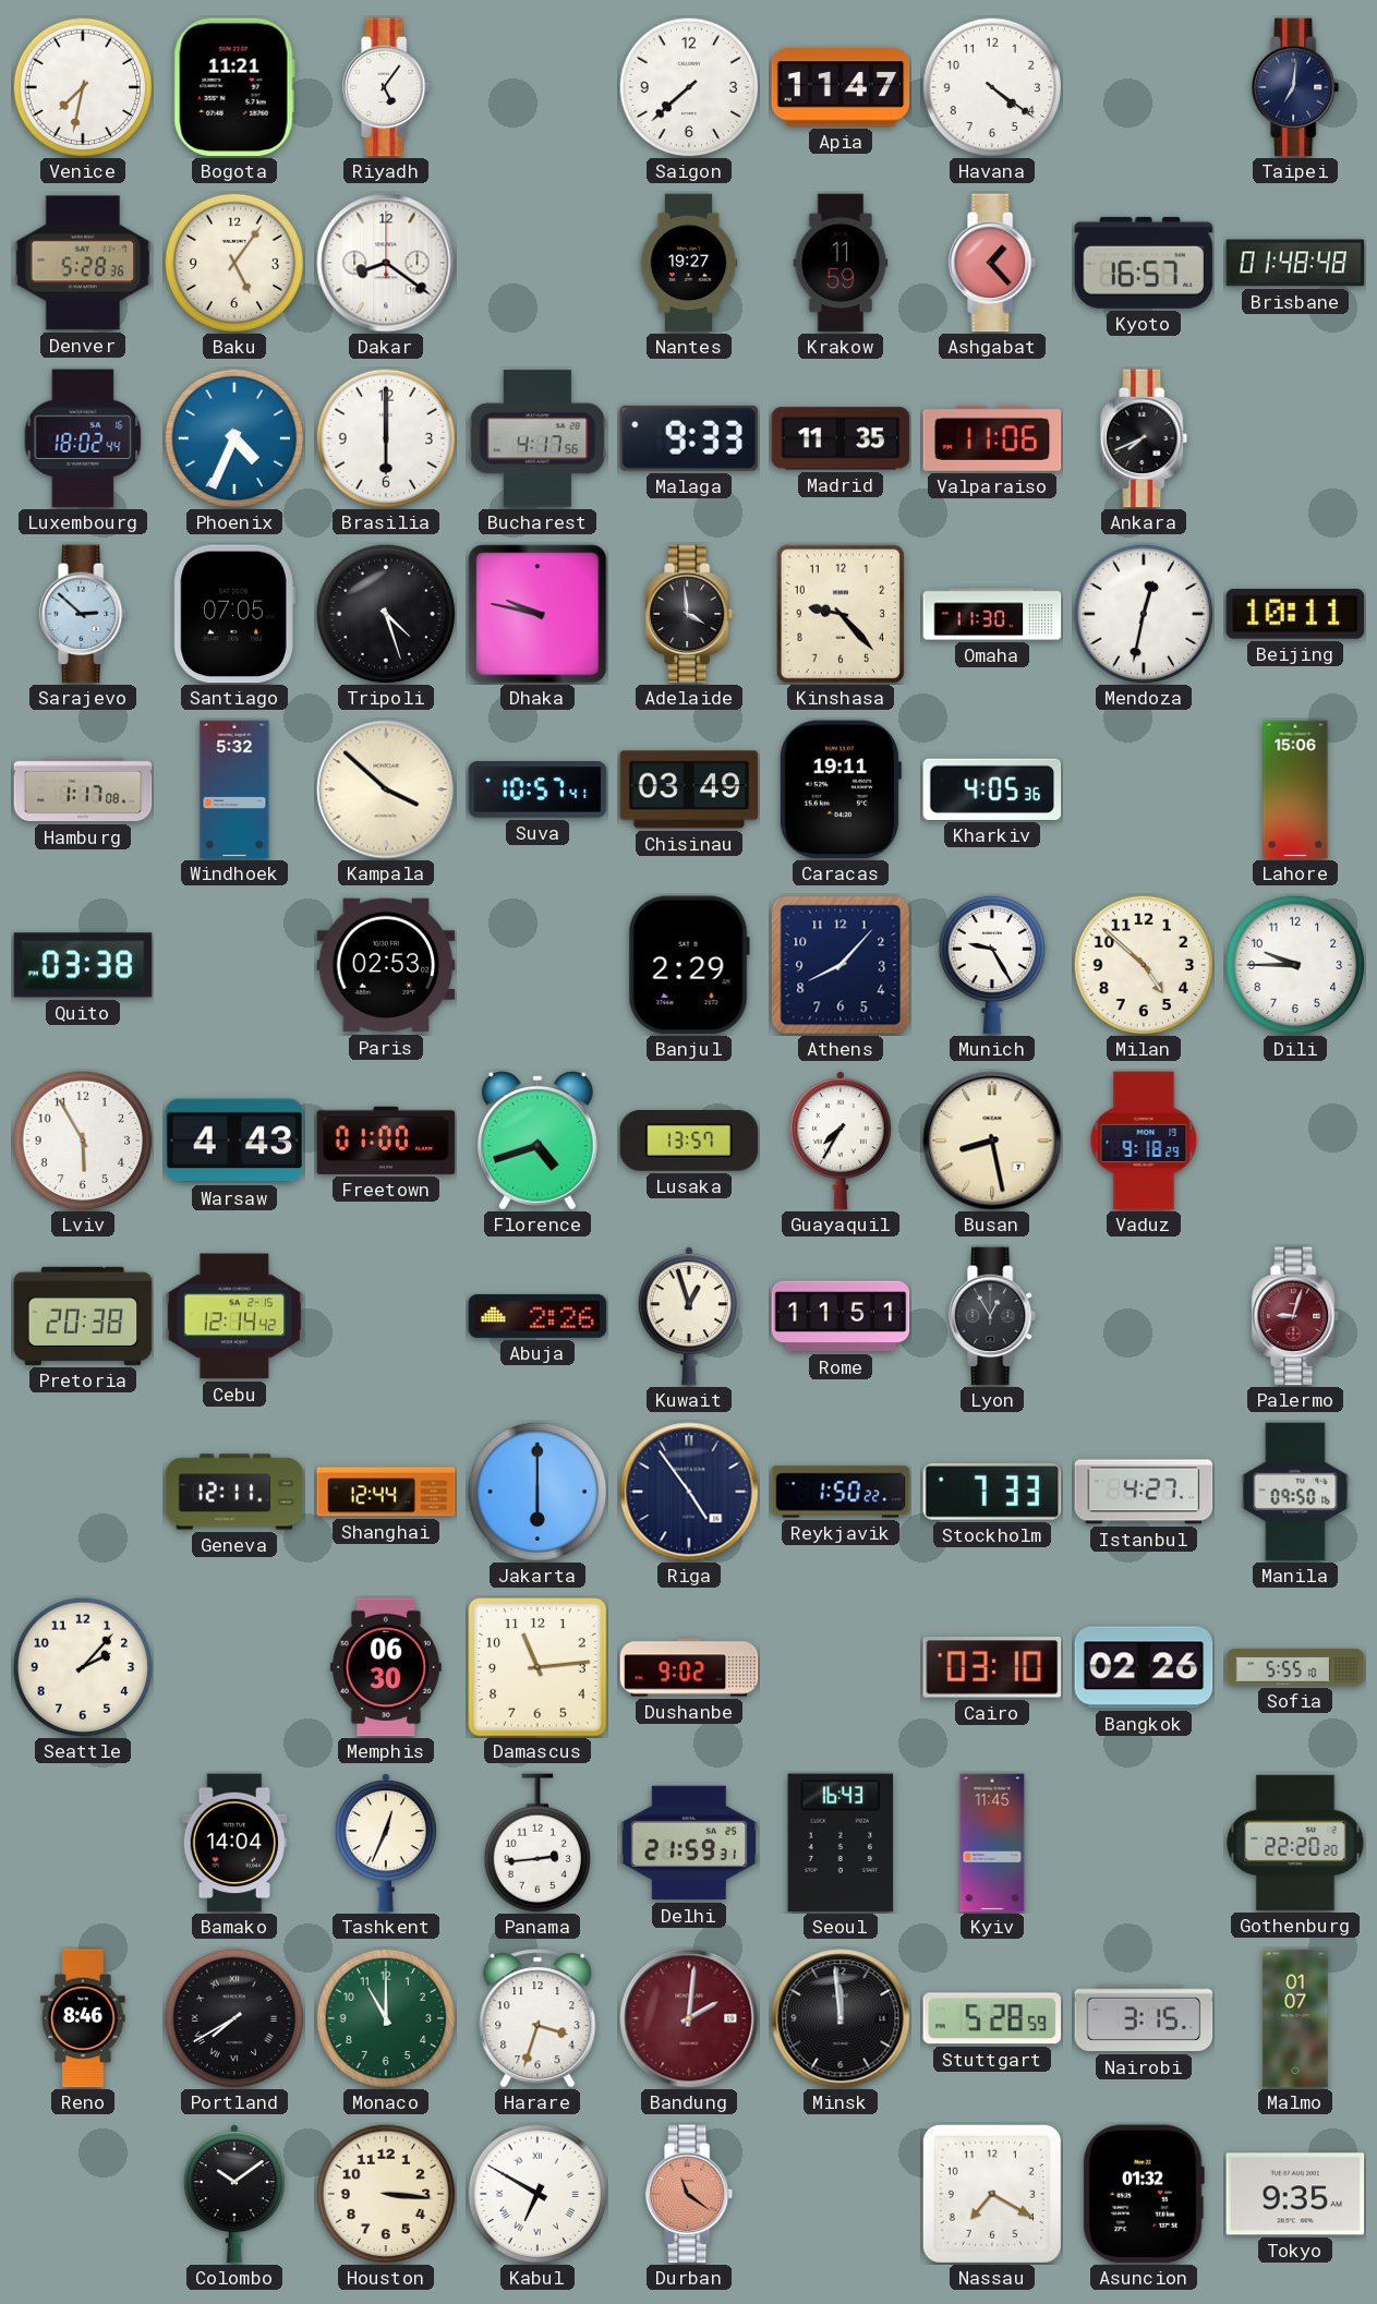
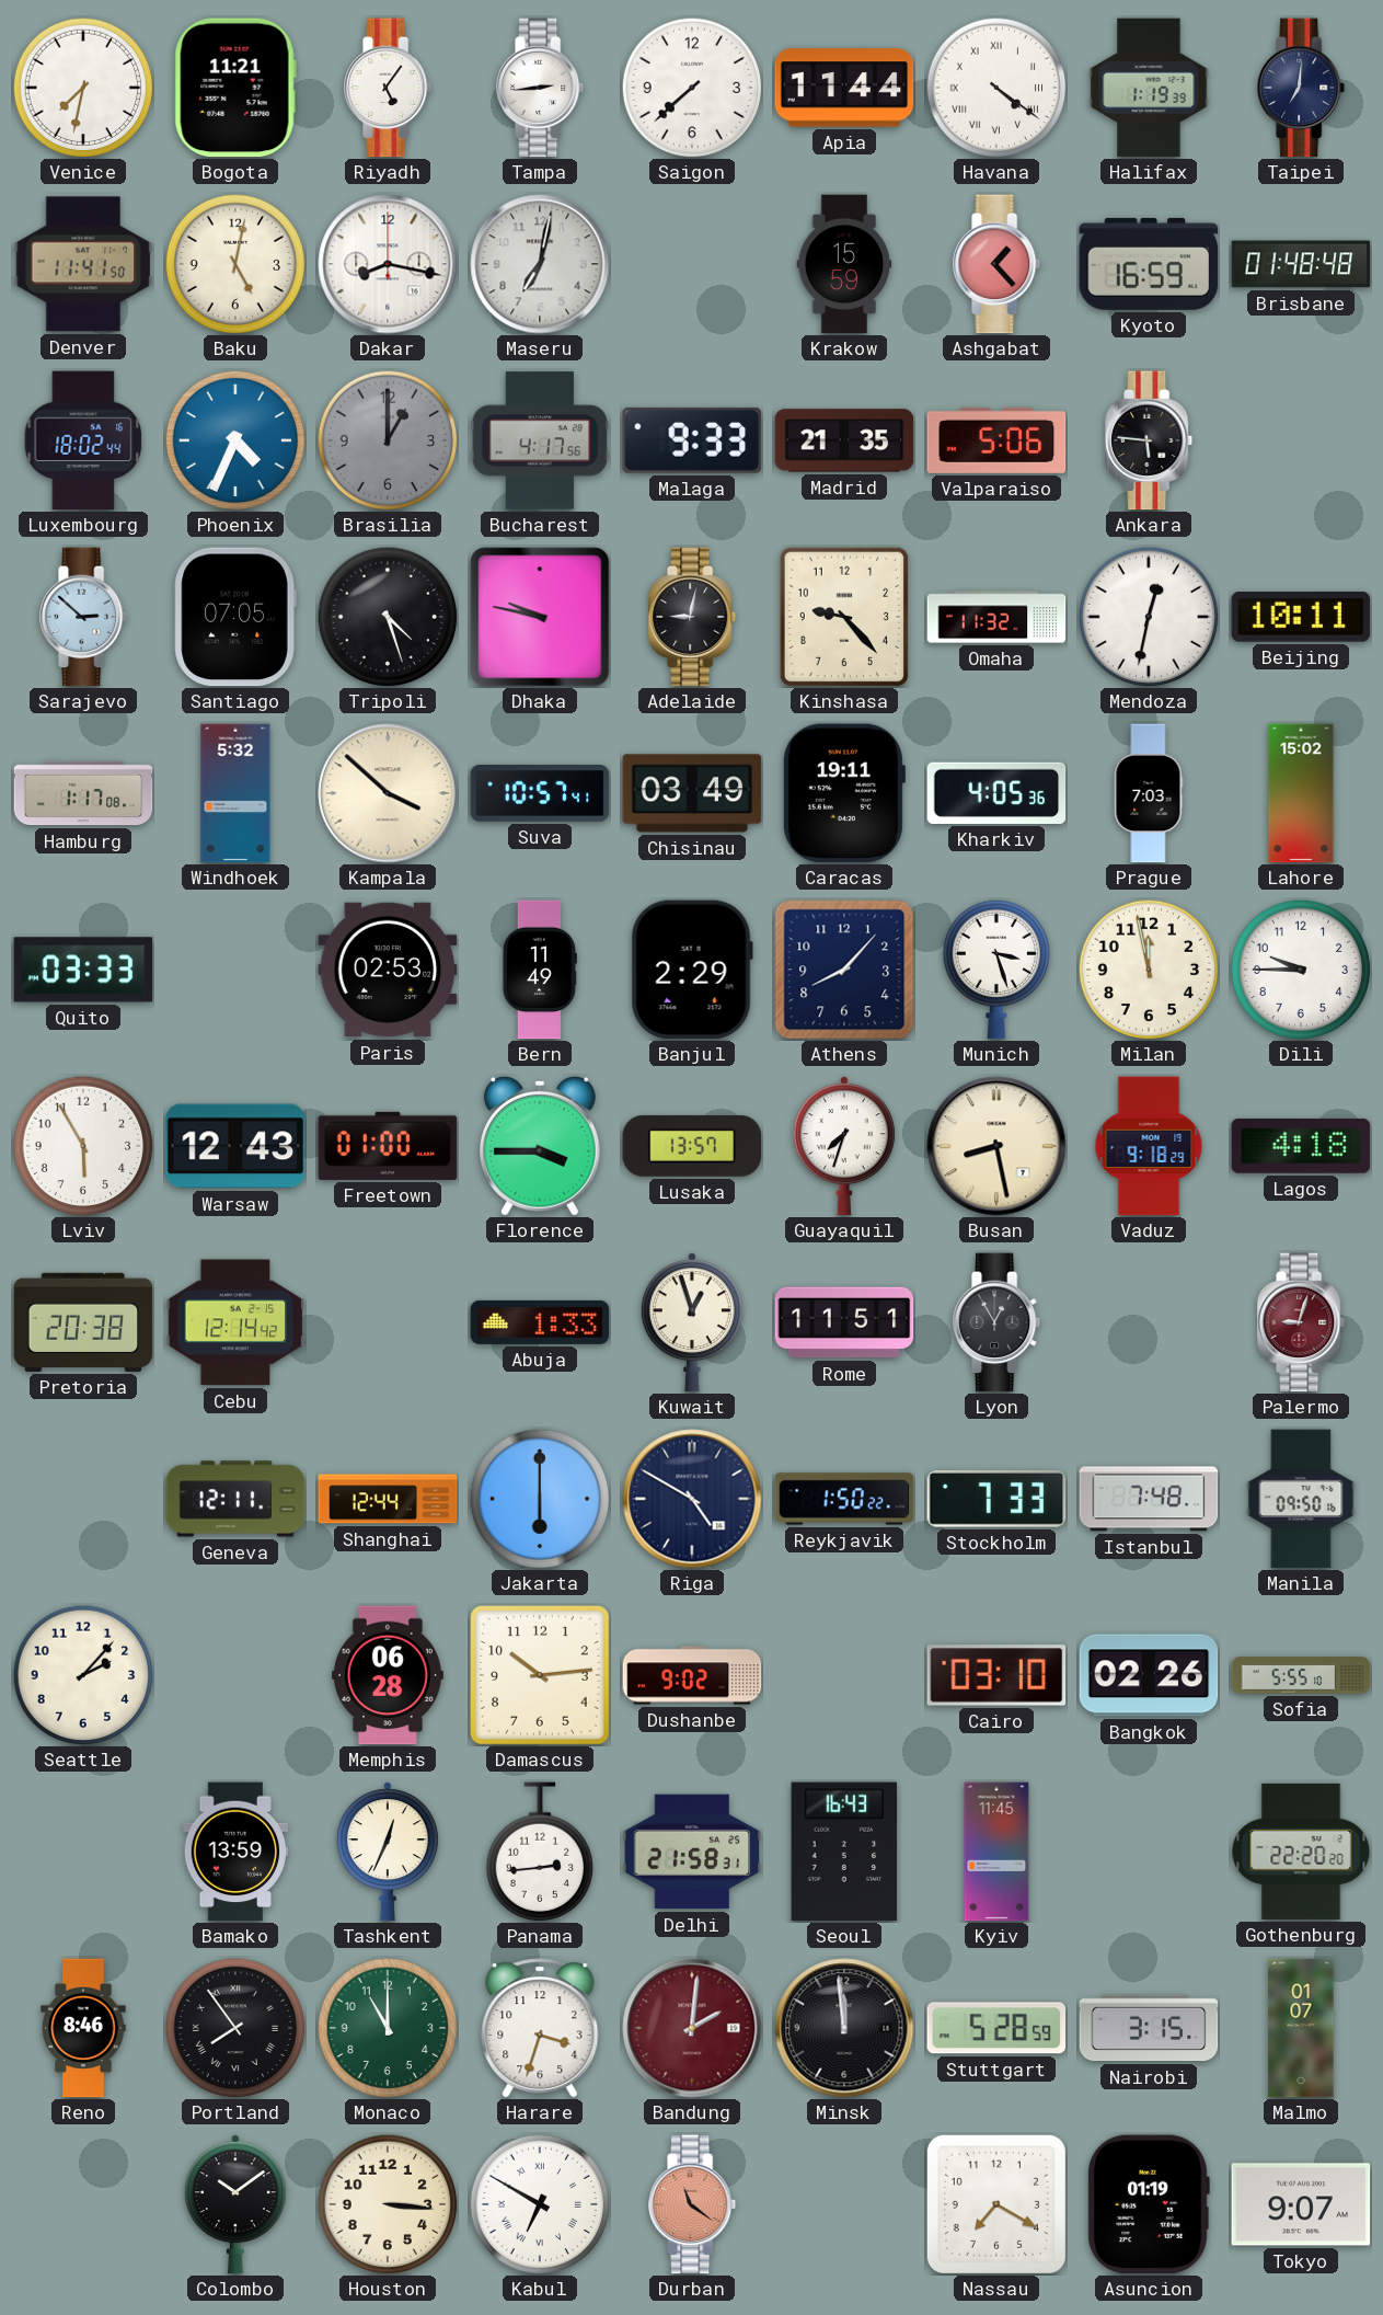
Tampa: none -> 2:44
Apia: 11:47 -> 11:44
Havana numerals: Arabic -> Roman
Halifax: none -> 1:19
Denver: 5:28 -> 11:41
Baku: 5:06 -> 5:02
Dakar: 8:21 -> 8:17
Maseru: none -> 7:02
Nantes: 19:27 -> none
Krakow: 11:59 -> 15:59
Kyoto: 16:57 -> 16:59
Brasilia: 6:00 -> 1:00
Brasilia dial: white -> grey
Madrid: 11:35 -> 21:35
Valparaiso: 11:06 -> 5:06
Ankara: 7:41 -> 5:46
Adelaide: 3:59 -> 9:02
Omaha: 11:30 -> 11:32
Prague: none -> 7:03
Lahore: 15:06 -> 15:02
Quito: 03:38 -> 03:33
Bern: none -> 11:49
Munich: 9:25 -> 3:27
Milan: 4:52 -> 11:58
Warsaw: 4:43 -> 12:43
Florence: 4:42 -> 3:45
Guayaquil: 7:35 -> 7:33
Lagos: none -> 4:18
Abuja: 2:26 -> 1:33
Riga: 4:54 -> 4:50
Istanbul: 4:27 -> 7:48
Memphis: 06:30 -> 06:28
Damascus: 11:14 -> 10:14
Bamako: 14:04 -> 13:59
Delhi: 21:59 -> 21:58
Portland: 7:40 -> 7:54
Asuncion: 01:32 -> 01:19
Tokyo: 9:35 -> 9:07
